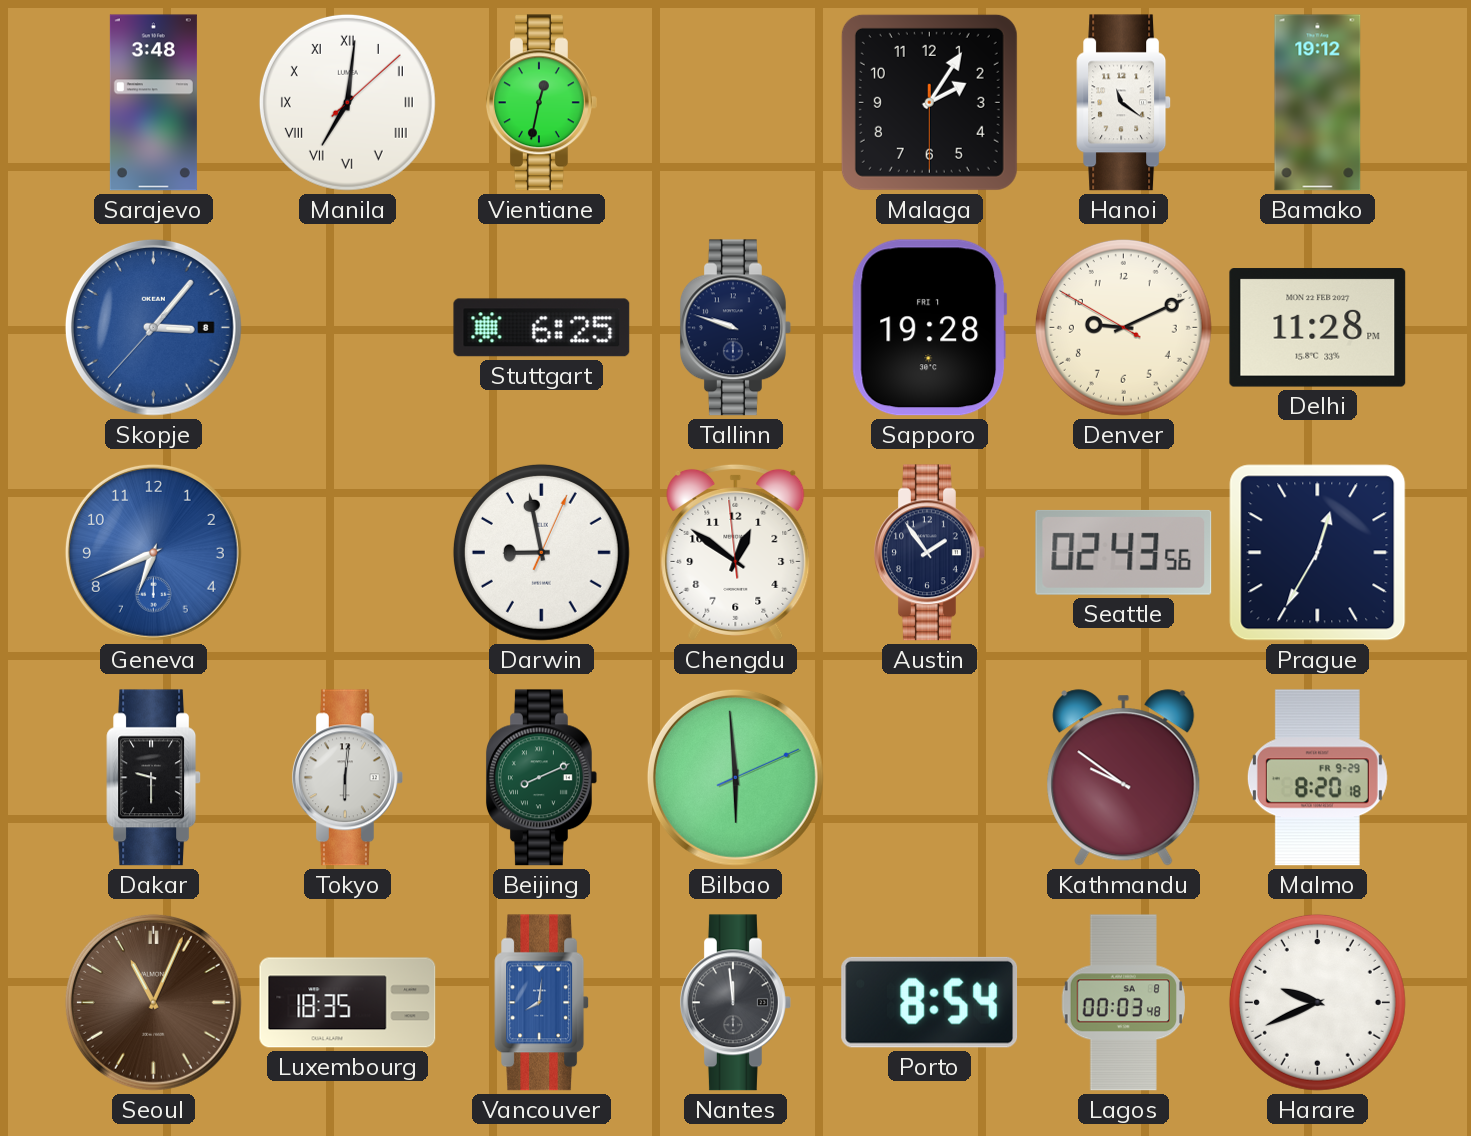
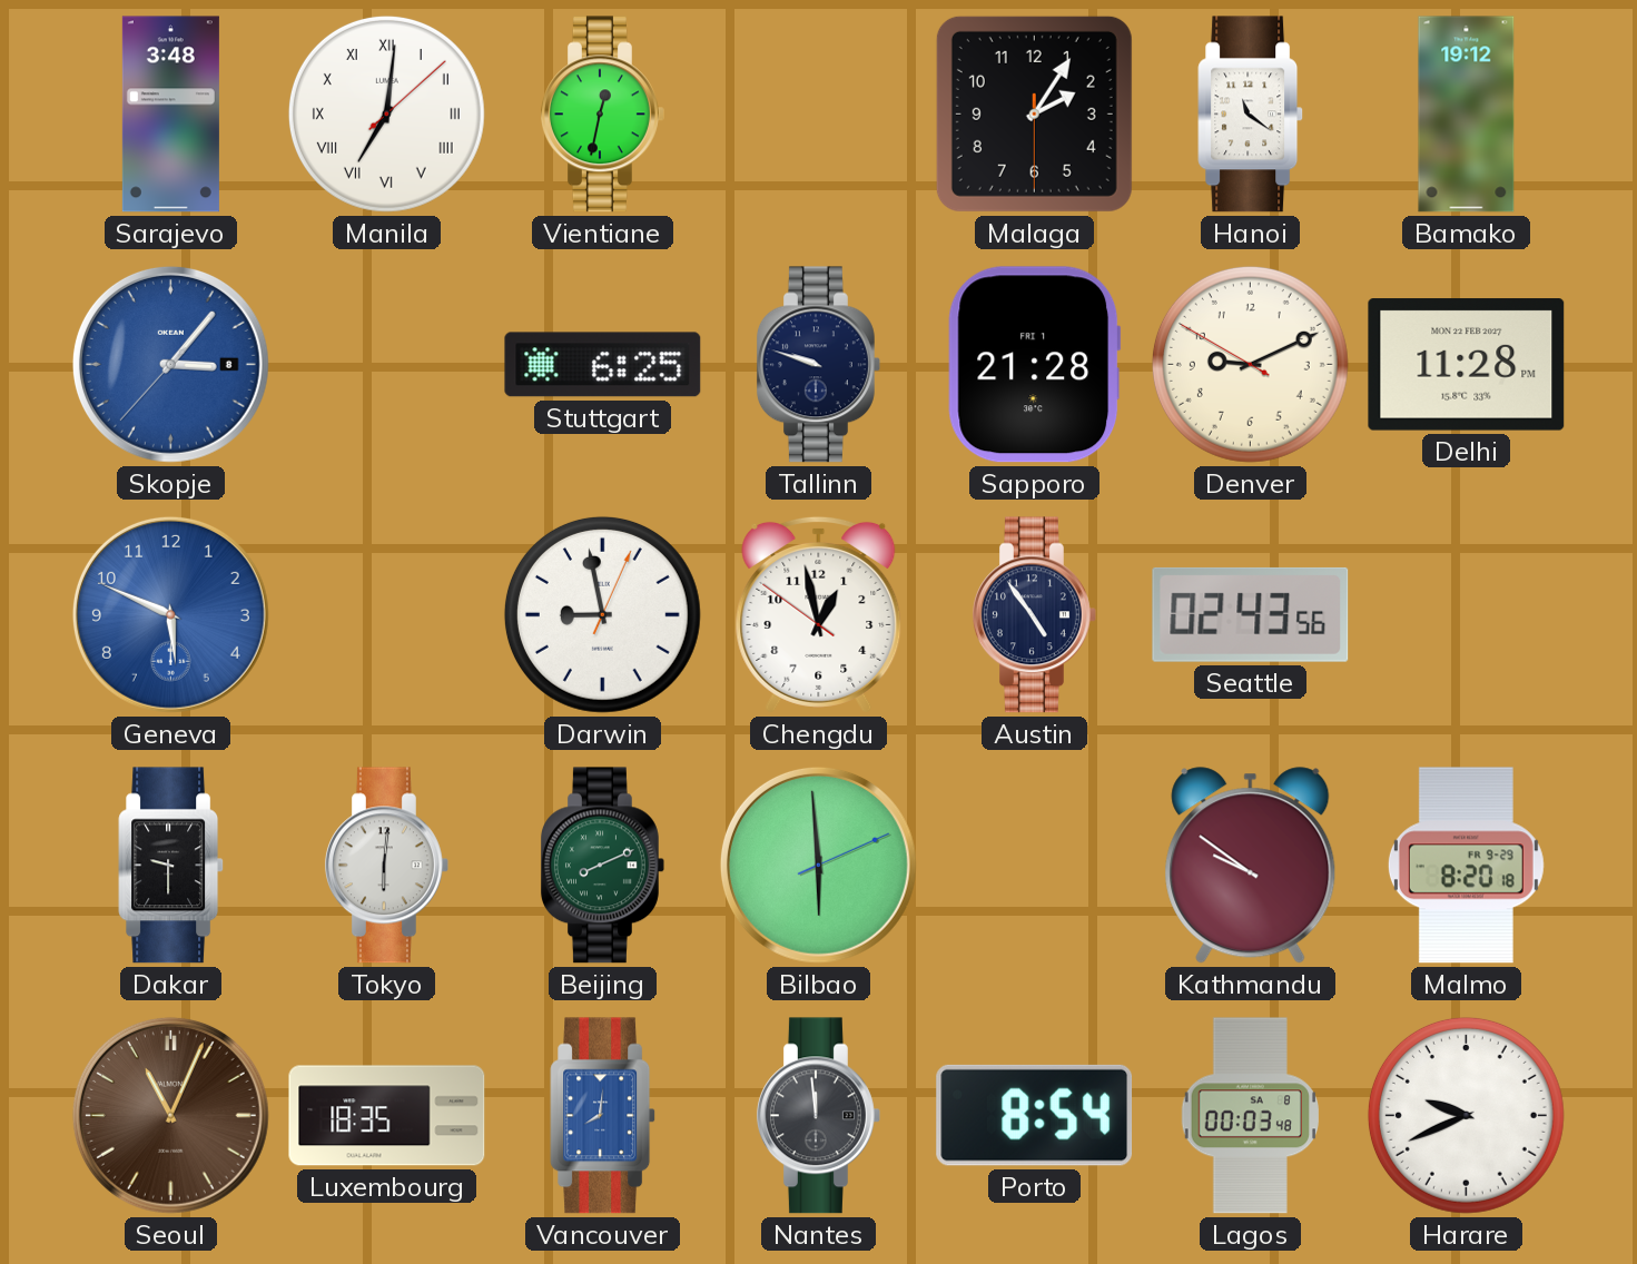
Sapporo: 19:28 -> 21:28
Geneva: 6:41 -> 5:49
Chengdu: 12:50 -> 12:57
Austin: 1:54 -> 4:54
Prague: 12:35 -> none
